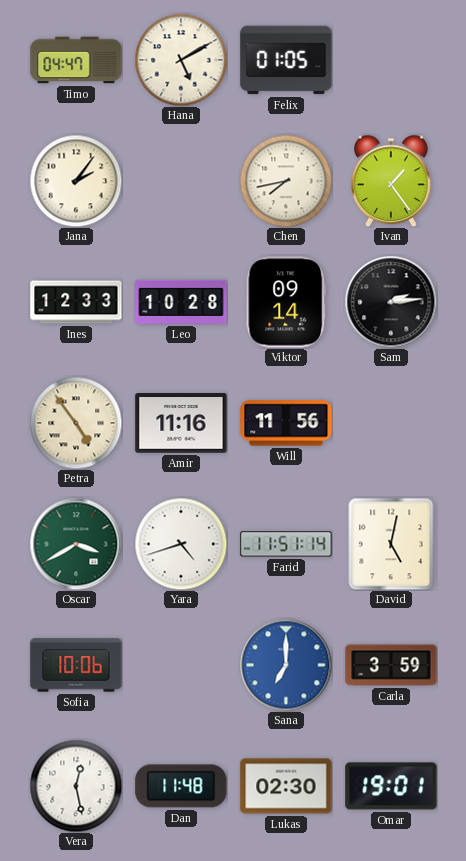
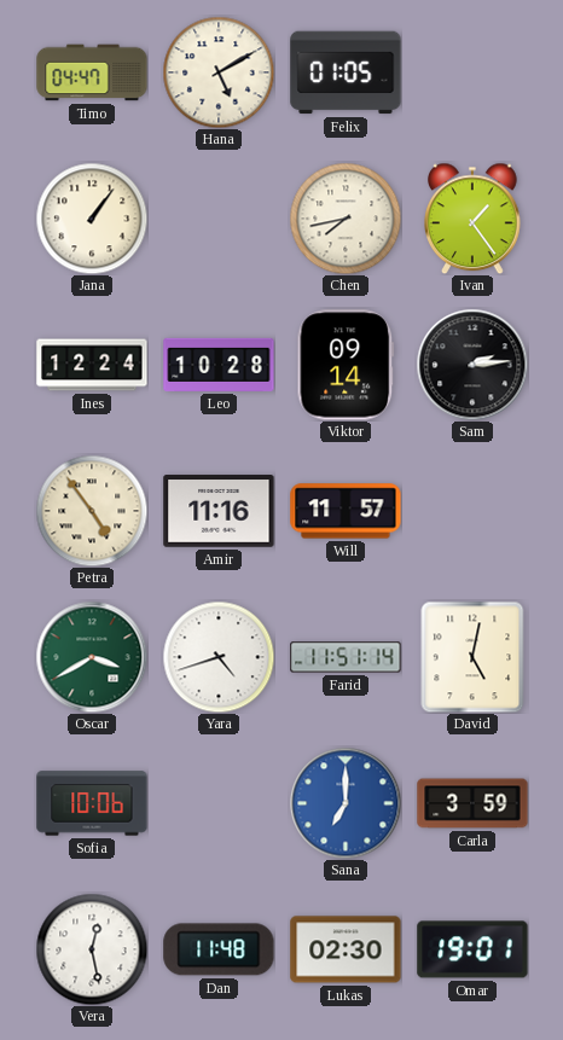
Jana: 2:06 -> 1:06
Ines: 12:33 -> 12:24
Will: 11:56 -> 11:57
